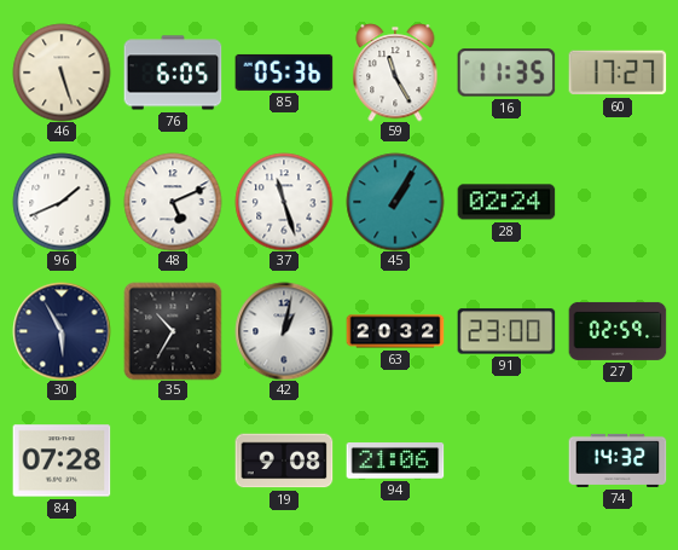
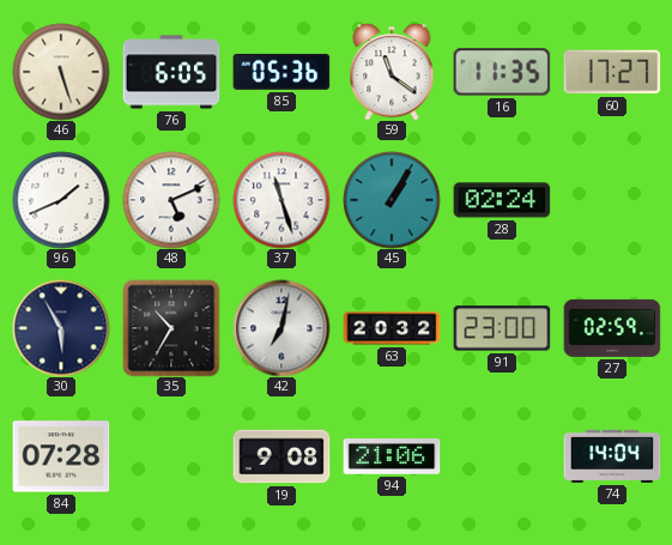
59: 11:25 -> 11:21
42: 1:02 -> 7:02
74: 14:32 -> 14:04
